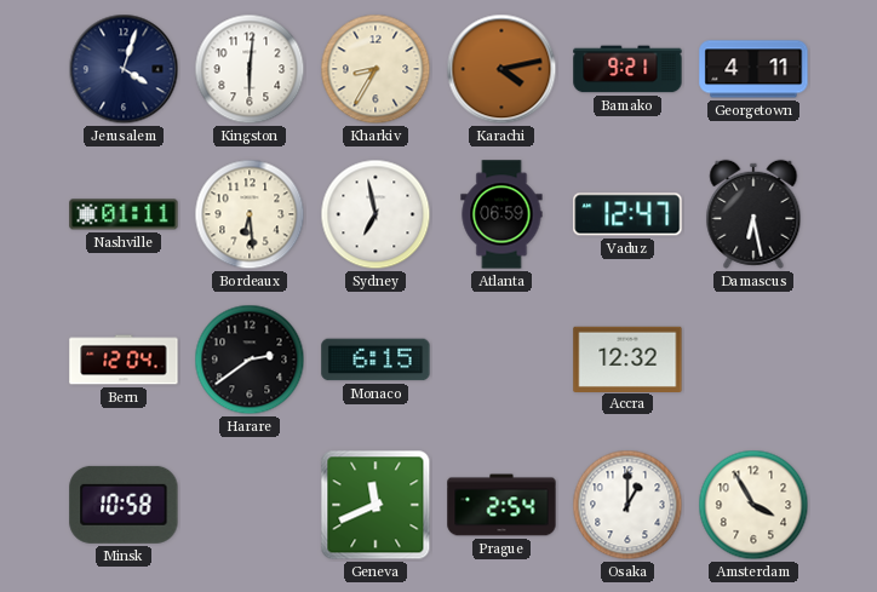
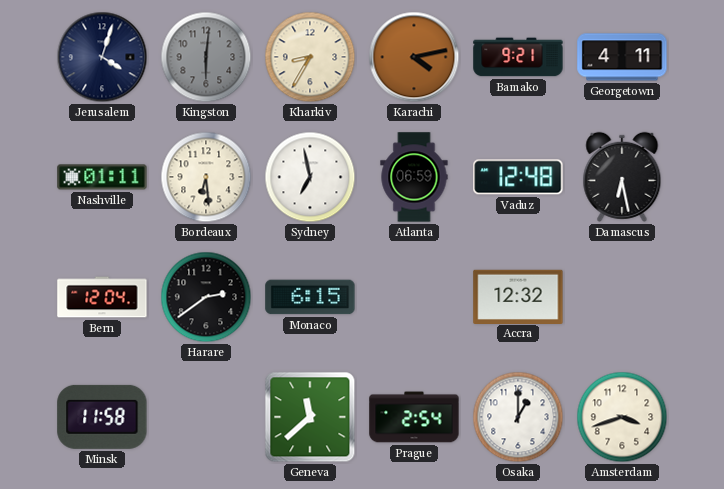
Kingston dial: white -> grey
Vaduz: 12:47 -> 12:48
Minsk: 10:58 -> 11:58
Geneva: 11:41 -> 11:38
Amsterdam: 3:55 -> 3:42
